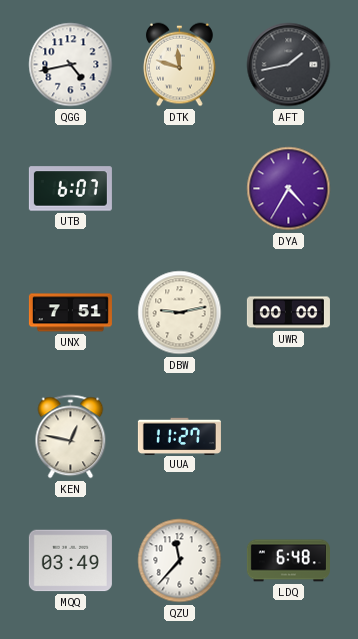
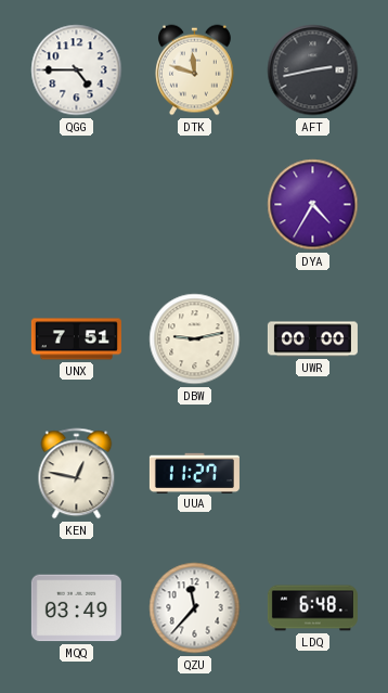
QGG: 4:43 -> 4:45
AFT: 1:43 -> 2:43
UTB: 6:07 -> none
